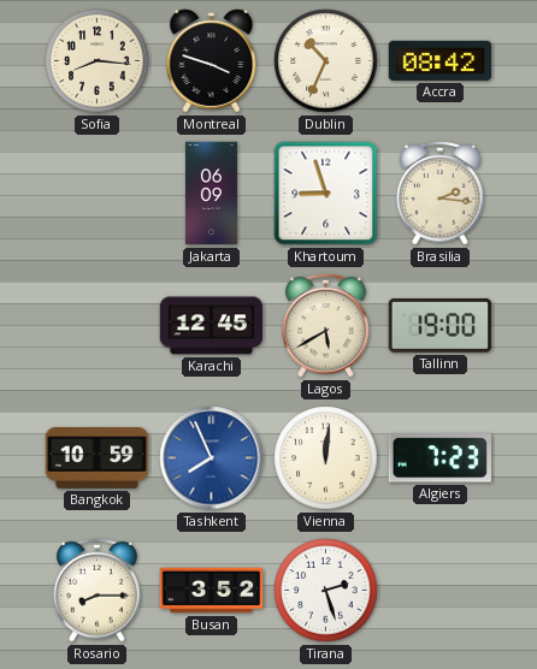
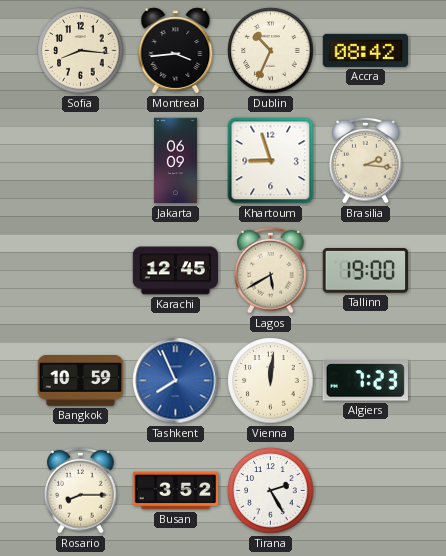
Montreal: 3:48 -> 3:44
Tirana: 2:27 -> 2:25
